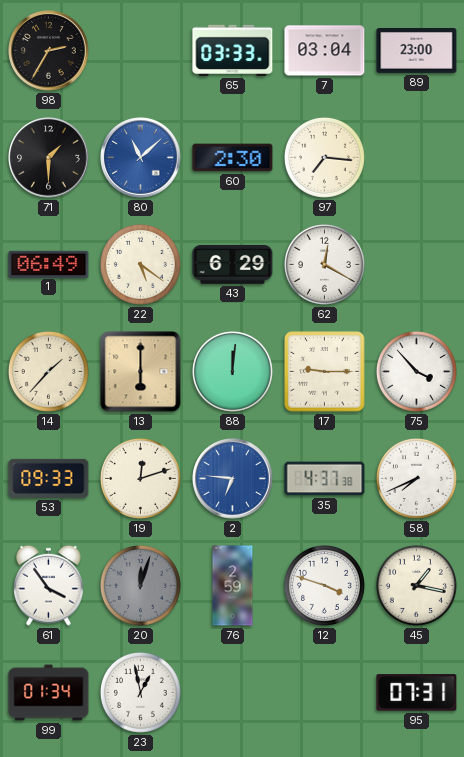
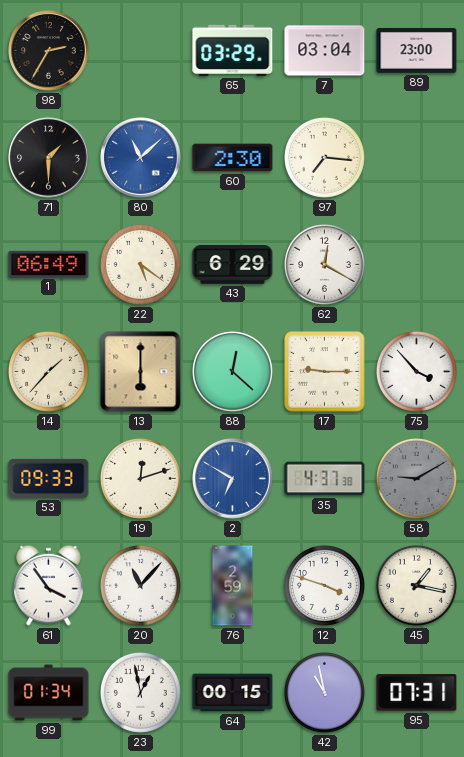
65: 03:33 -> 03:29
88: 12:01 -> 12:22
2: 6:46 -> 6:50
58: 7:41 -> 9:10
58 dial: white -> grey
20: 12:03 -> 11:07
20 dial: grey -> white
64: none -> 00:15
42: none -> 10:58
